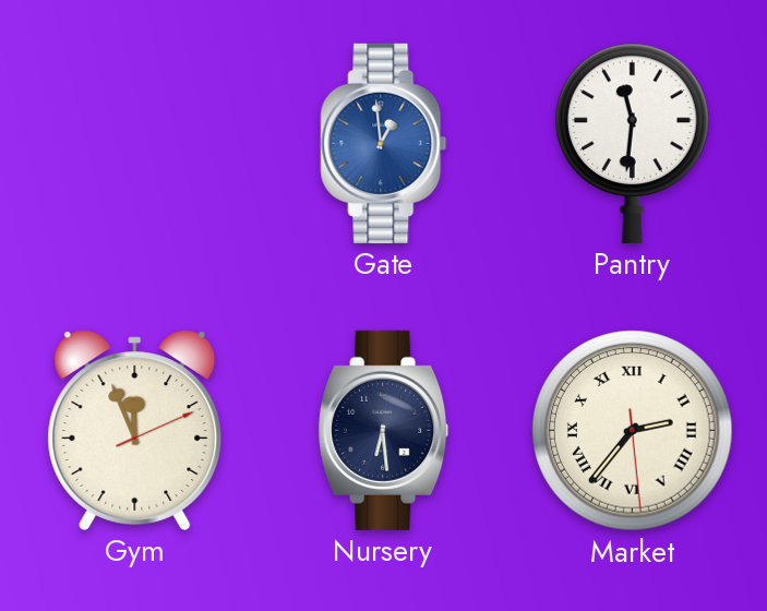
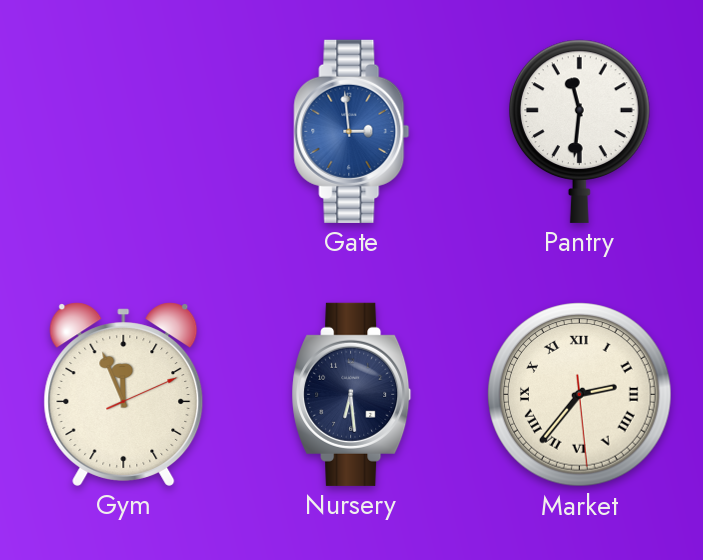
Gate: 12:59 -> 2:59
